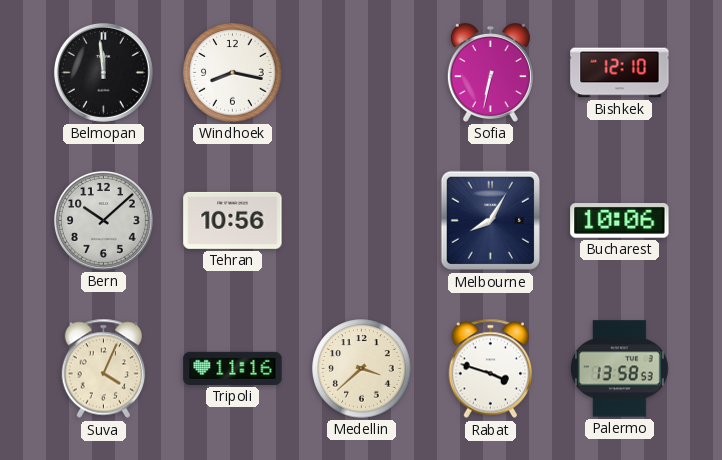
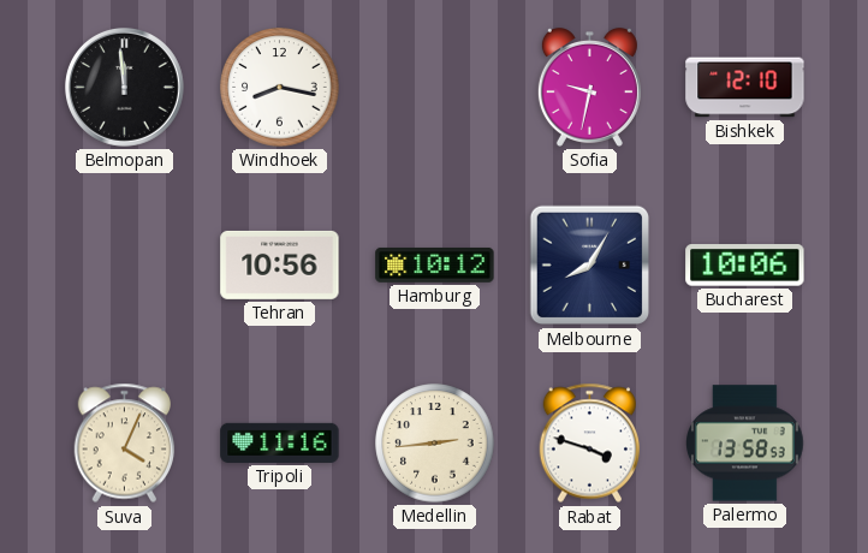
Sofia: 6:32 -> 9:32
Bern: 10:08 -> none
Hamburg: none -> 10:12
Medellin: 3:38 -> 2:44
